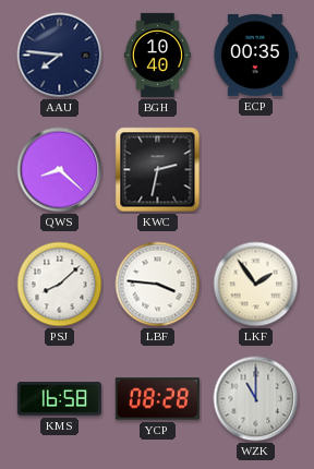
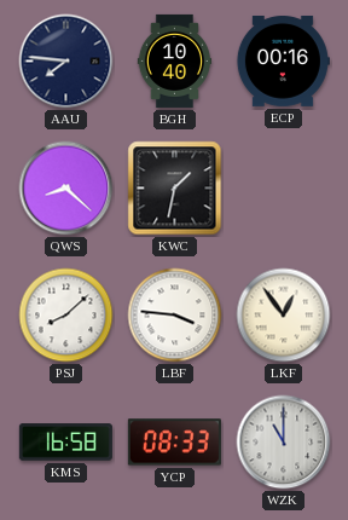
ECP: 00:35 -> 00:16
KWC: 2:32 -> 1:32
LKF: 1:54 -> 12:54
YCP: 08:28 -> 08:33
